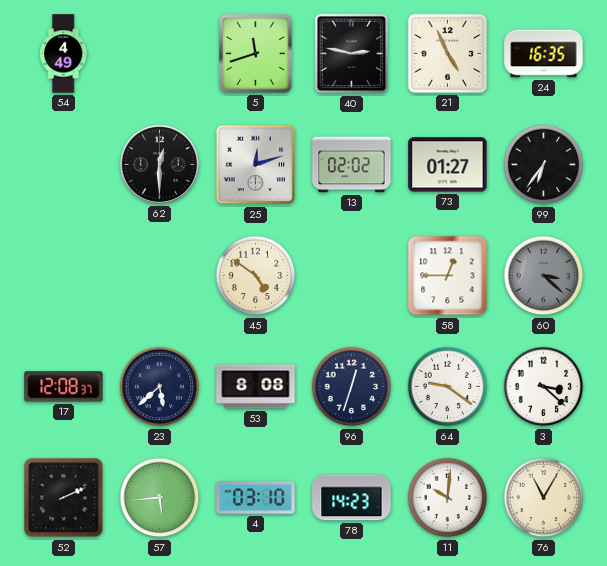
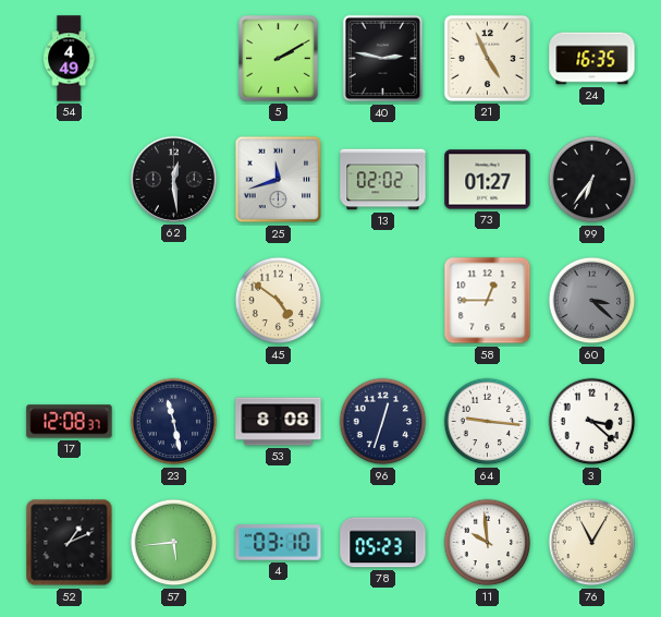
5: 11:42 -> 2:10
62: 12:30 -> 12:29
25: 12:12 -> 11:42
23: 5:38 -> 11:28
64: 9:21 -> 9:16
52: 2:11 -> 1:11
78: 14:23 -> 05:23
11: 10:01 -> 9:59
